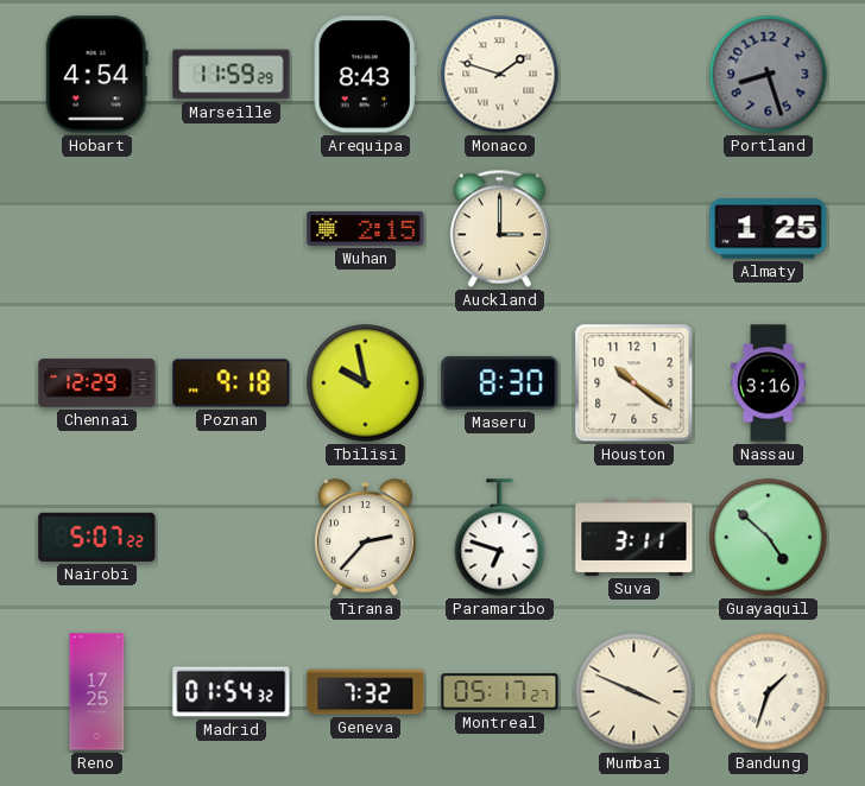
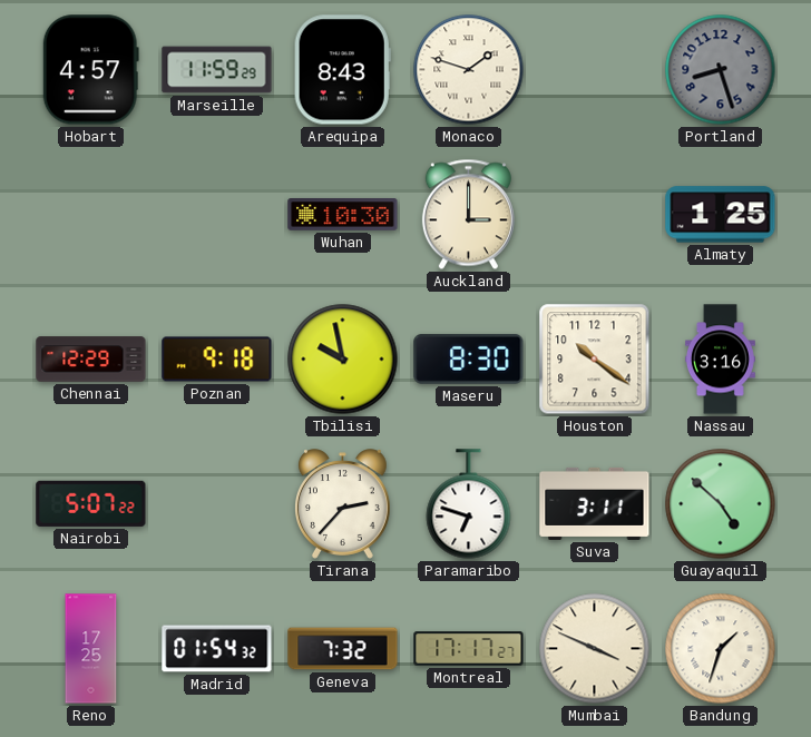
Hobart: 4:54 -> 4:57
Wuhan: 2:15 -> 10:30
Montreal: 05:17 -> 17:17
